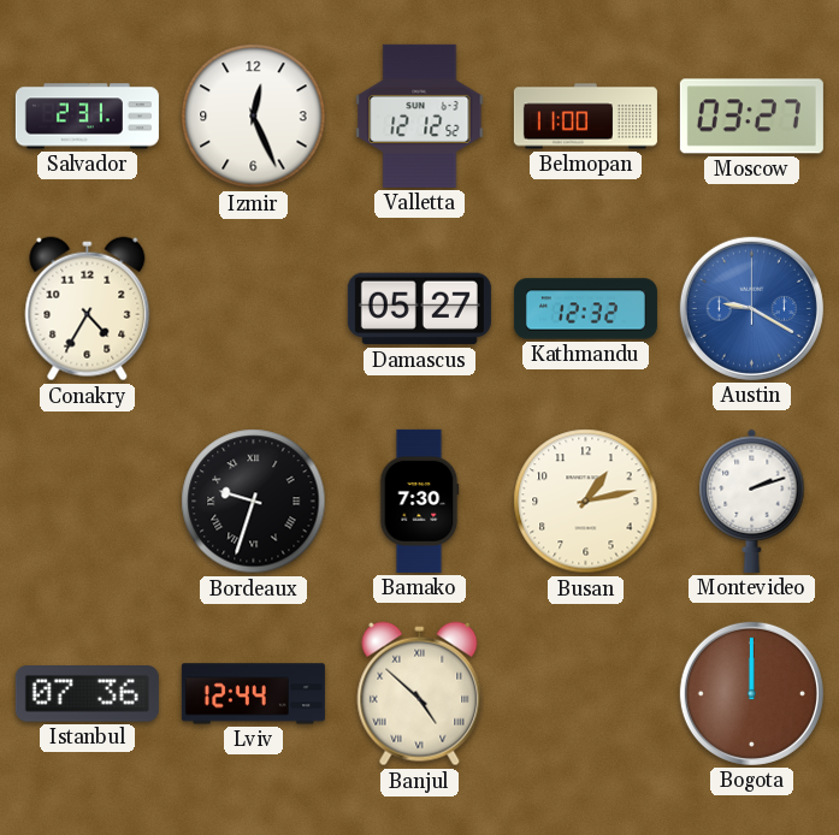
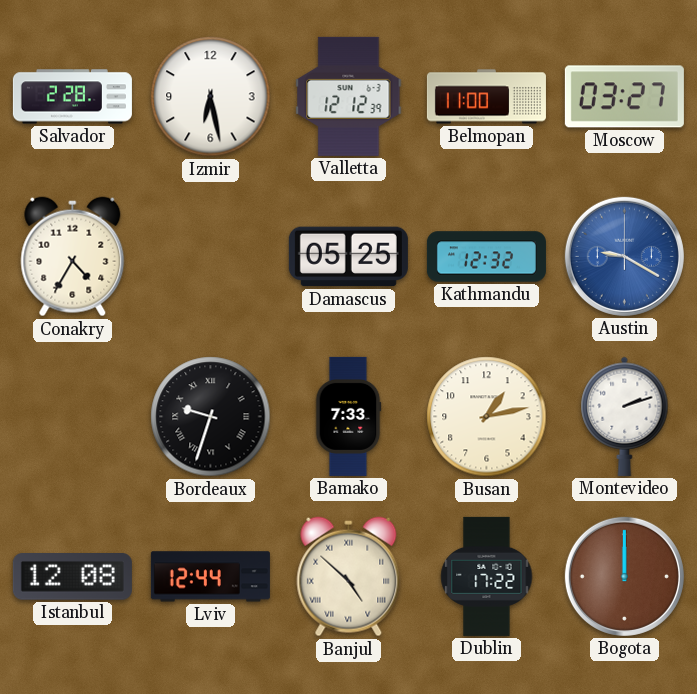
Salvador: 2:31 -> 2:28
Izmir: 12:26 -> 6:28
Valletta: 12:12:52 -> 12:12:39
Damascus: 05:27 -> 05:25
Bamako: 7:30 -> 7:33
Istanbul: 07:36 -> 12:08
Dublin: none -> 17:22
